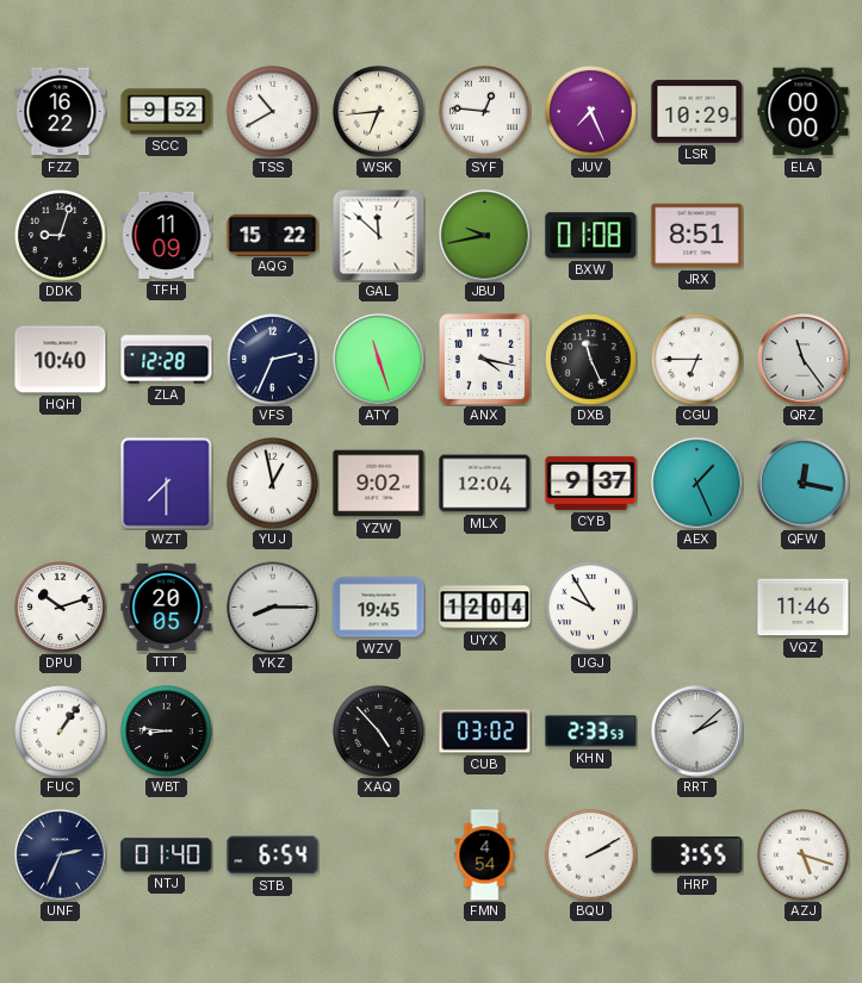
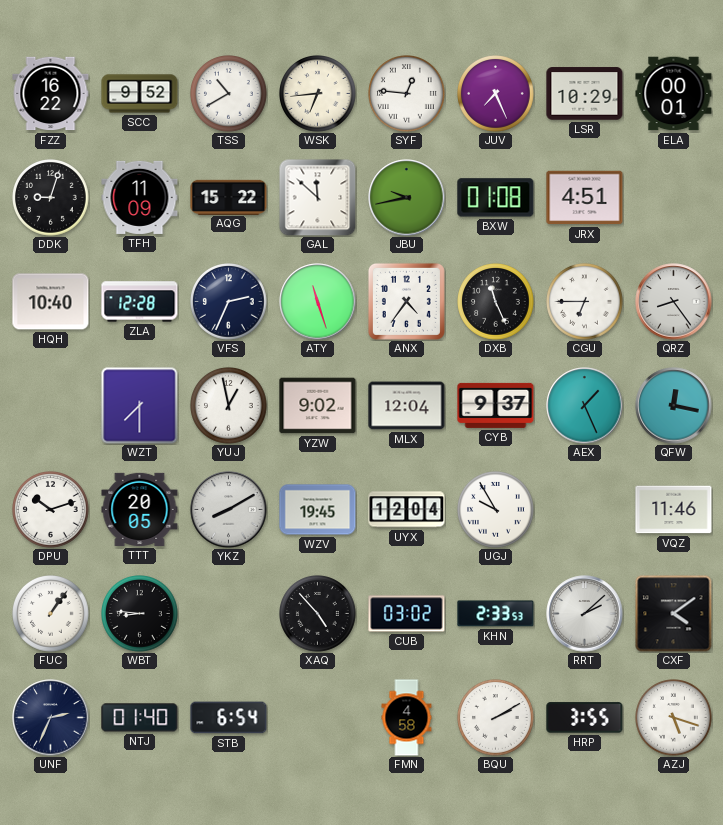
ELA: 00:00 -> 00:01
JRX: 8:51 -> 4:51
ANX: 4:17 -> 4:36
QRZ: 11:24 -> 8:24
YKZ: 8:15 -> 8:10
CXF: none -> 4:09
FMN: 4:54 -> 4:58
